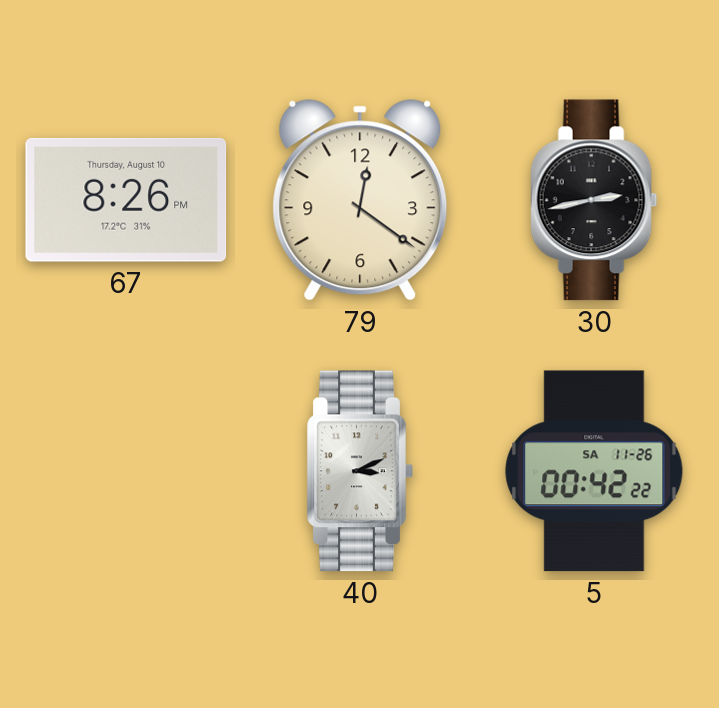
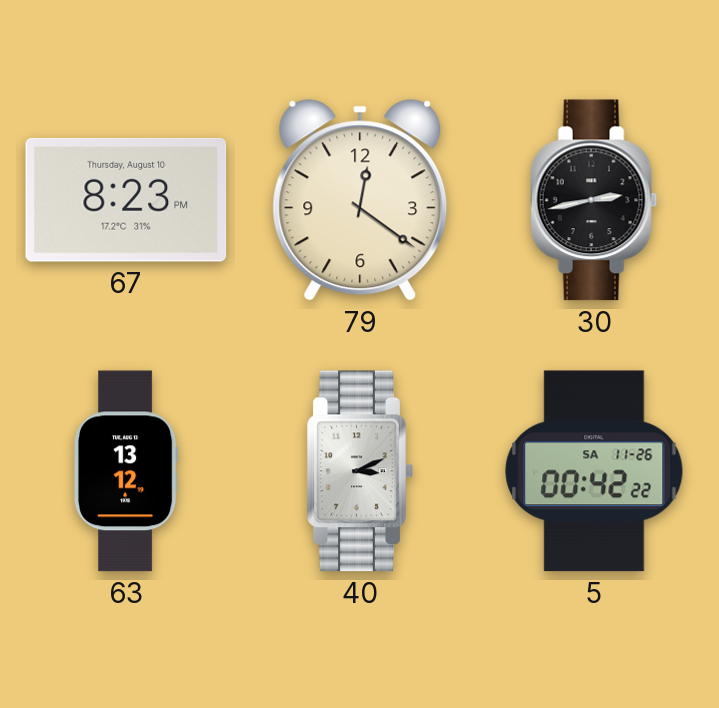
67: 8:26 -> 8:23
63: none -> 13:12
